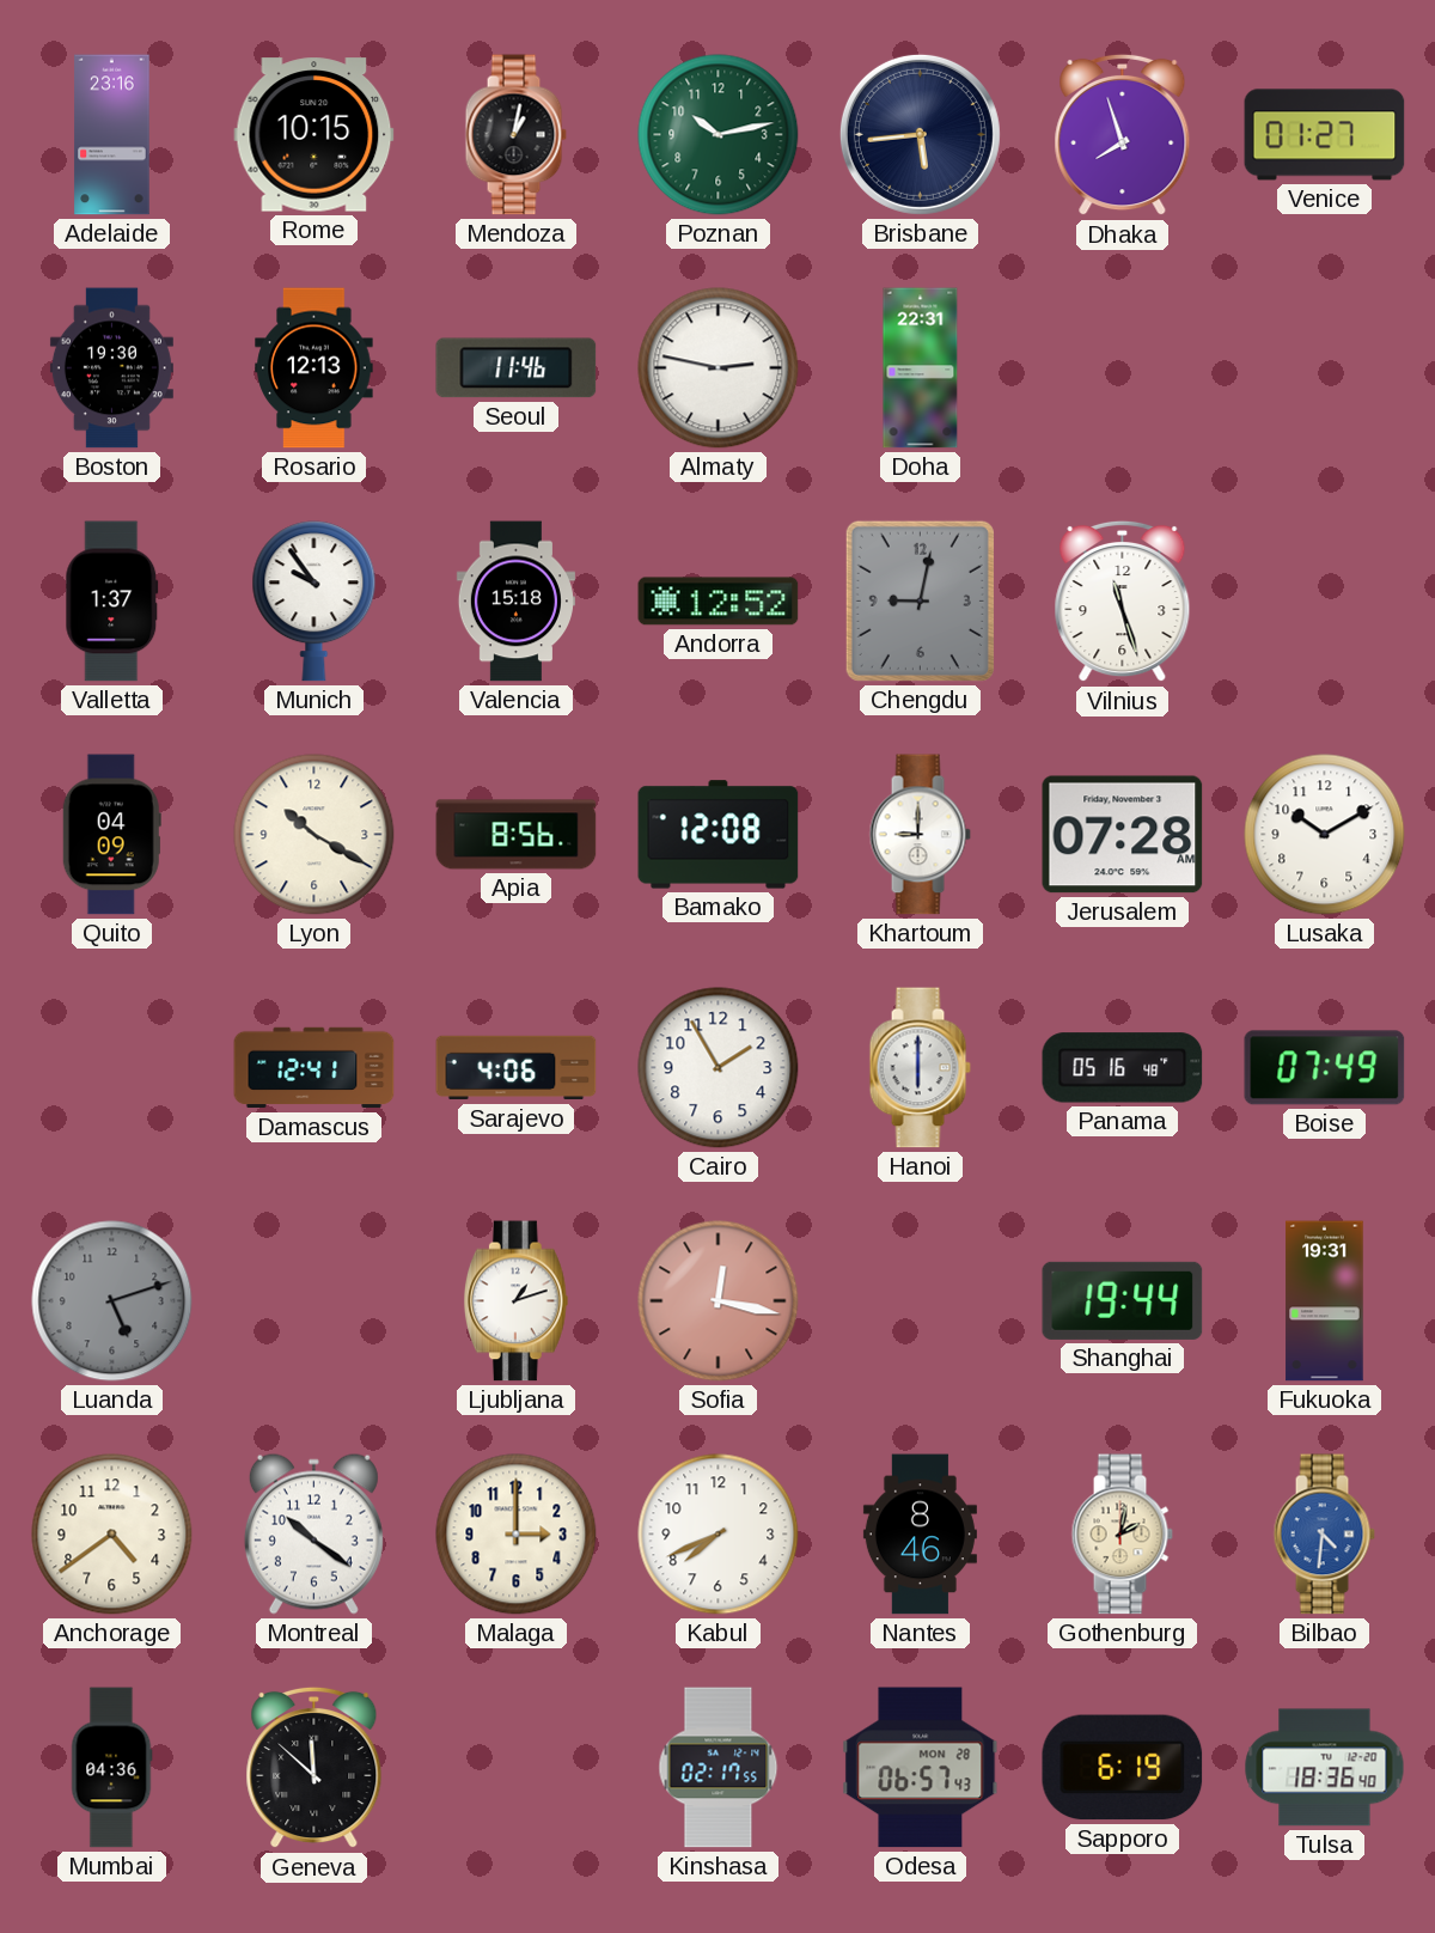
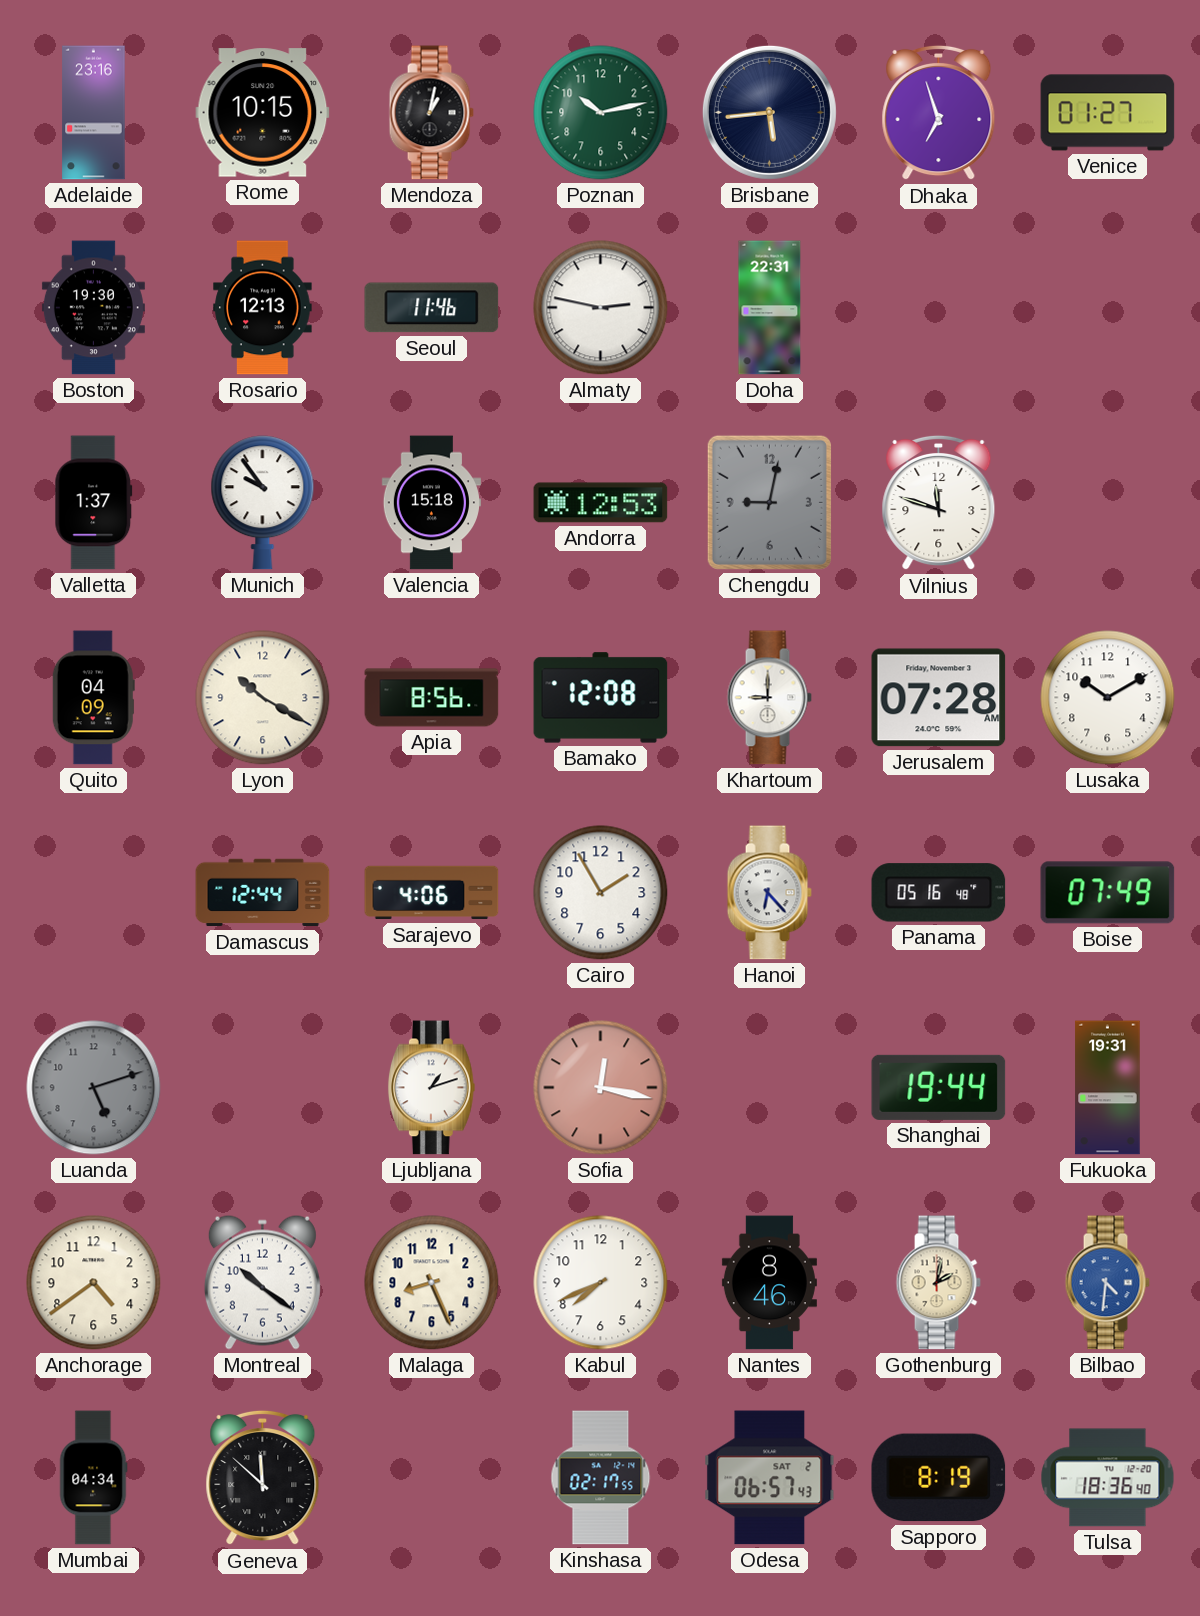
Dhaka: 7:57 -> 6:57
Andorra: 12:52 -> 12:53
Vilnius: 11:27 -> 11:48
Damascus: 12:41 -> 12:44
Hanoi: 6:00 -> 6:23
Malaga: 3:00 -> 8:26
Mumbai: 04:36 -> 04:34
Odesa date: MON 28 -> SAT 2
Sapporo: 6:19 -> 8:19
